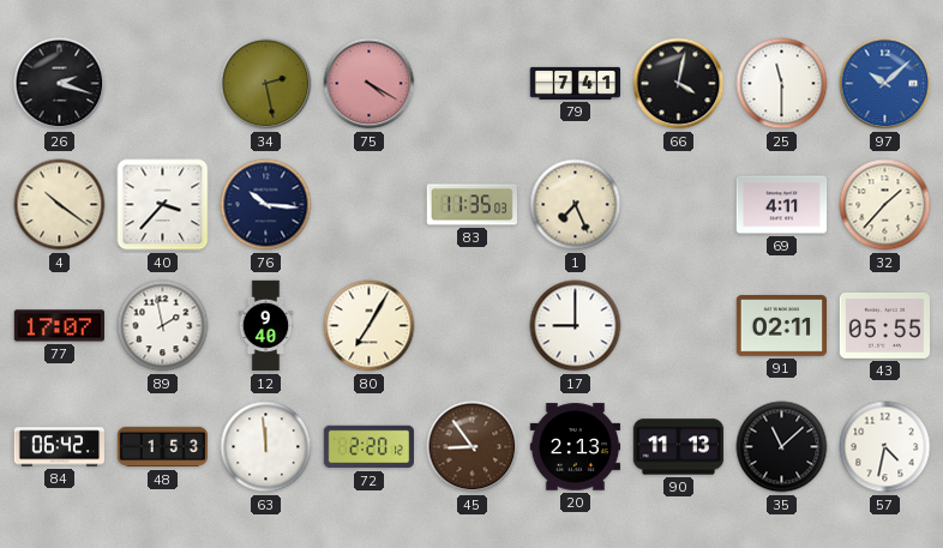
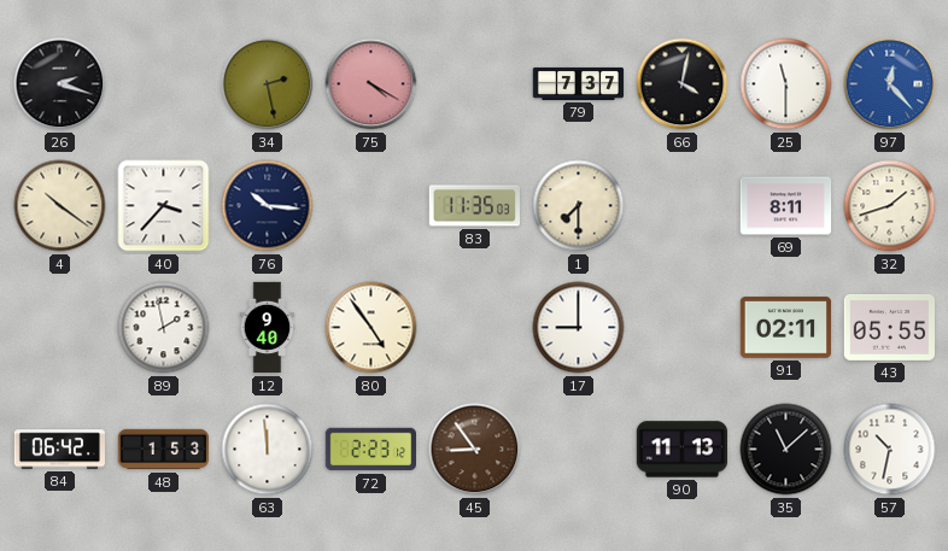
79: 7:41 -> 7:37
97: 10:08 -> 12:23
1: 7:26 -> 7:30
69: 4:11 -> 8:11
32: 1:37 -> 1:42
77: 17:07 -> none
80: 7:05 -> 4:54
72: 2:20 -> 2:23
20: 2:13 -> none
57: 4:32 -> 10:32
